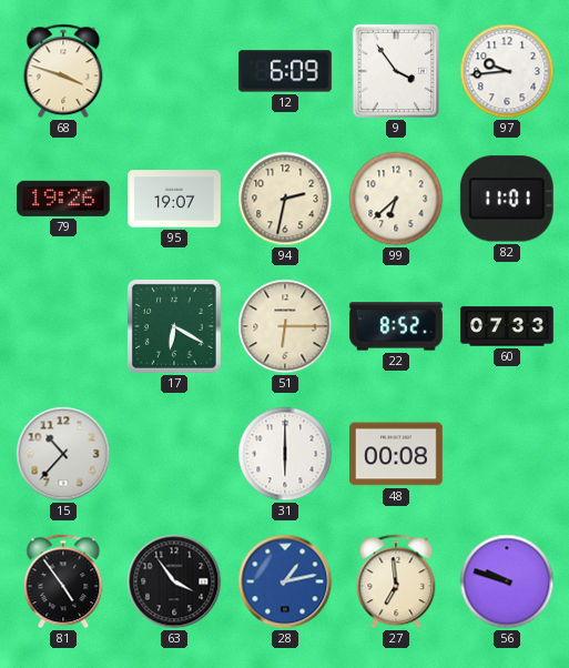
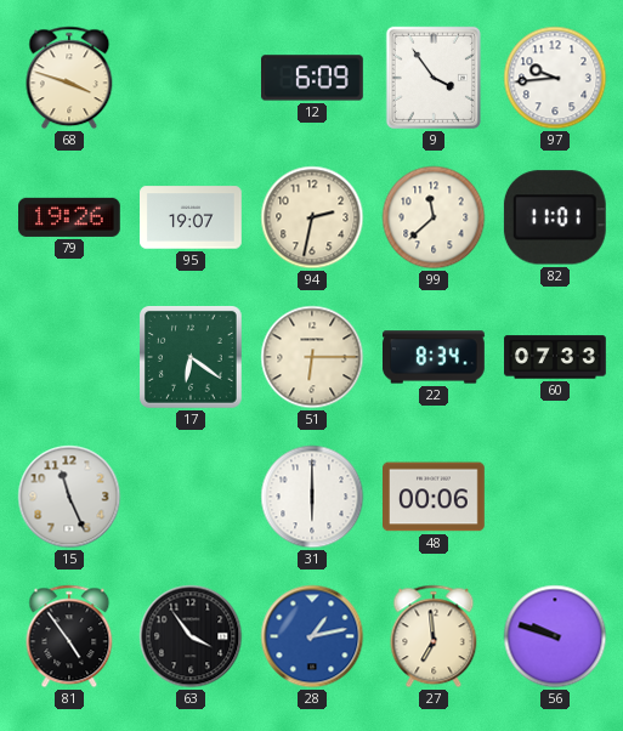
99: 6:38 -> 11:38
17: 6:20 -> 6:21
22: 8:52 -> 8:34
15: 10:37 -> 11:26
48: 00:08 -> 00:06
